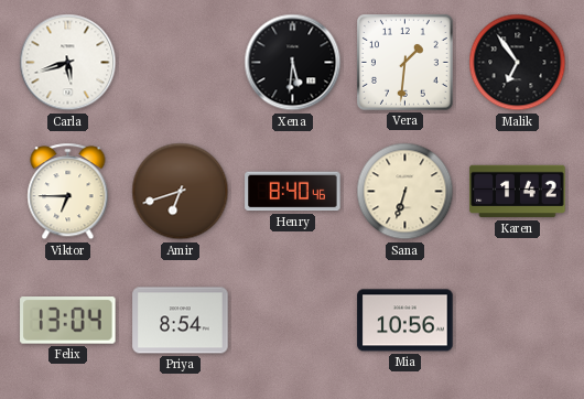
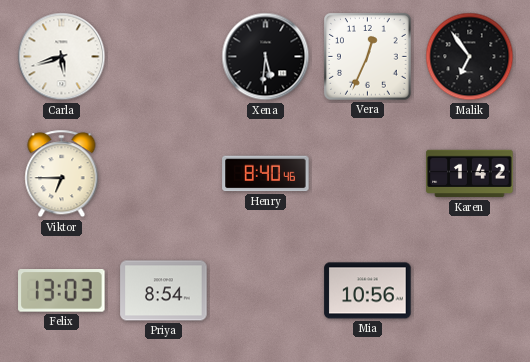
Vera: 1:31 -> 12:34
Amir: 6:42 -> none
Sana: 6:33 -> none
Felix: 13:04 -> 13:03
